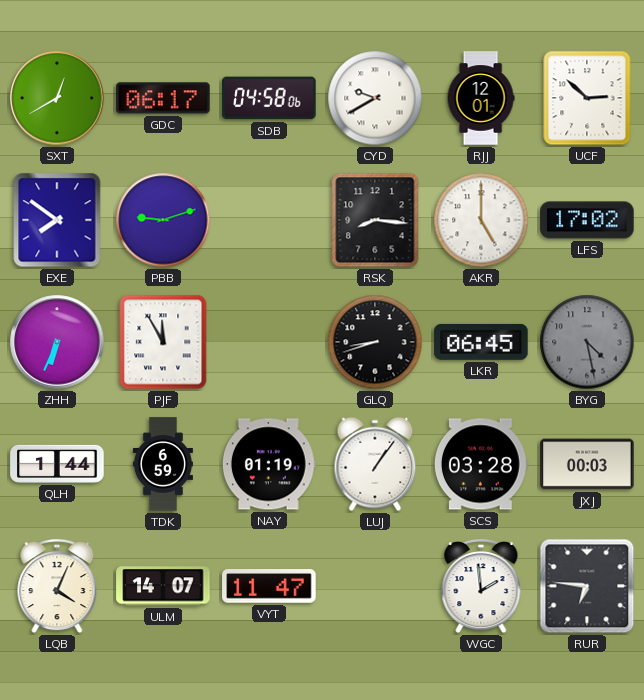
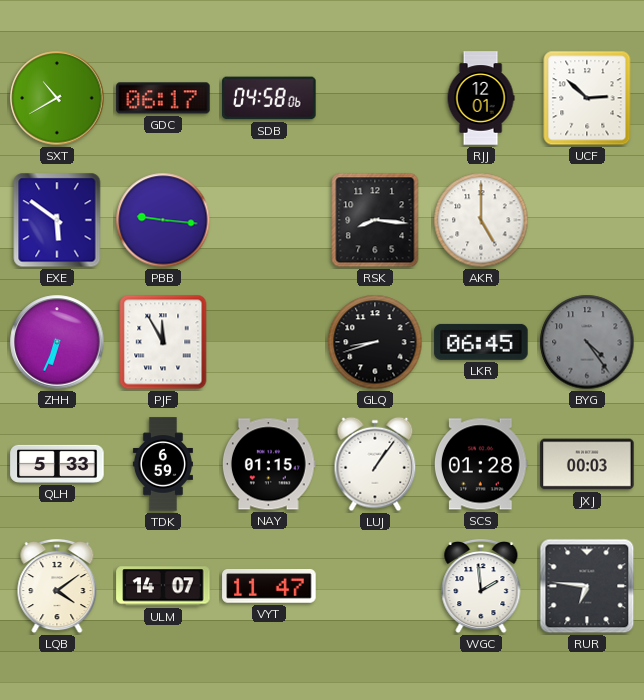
SXT: 12:40 -> 10:40
CYD: 9:40 -> none
EXE: 7:51 -> 5:51
PBB: 9:12 -> 9:16
LFS: 17:02 -> none
BYG: 4:28 -> 4:24
QLH: 1:44 -> 5:33
NAY: 01:19 -> 01:15
SCS: 03:28 -> 01:28
LQB: 4:04 -> 4:09
